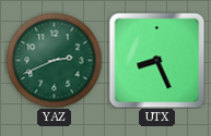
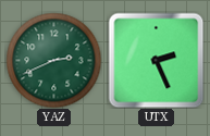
UTX: 8:26 -> 2:26
